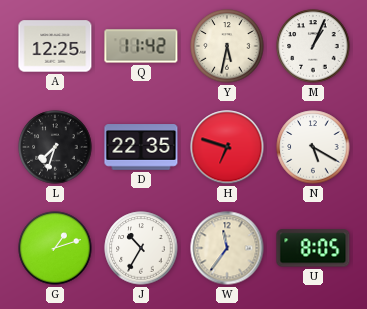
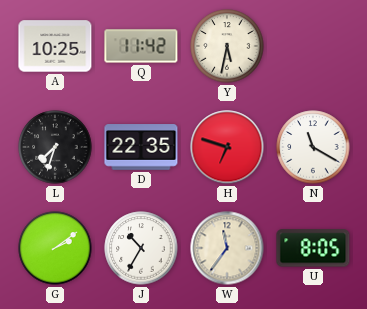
A: 12:25 -> 10:25
M: 1:04 -> none
N: 5:20 -> 11:20
G: 1:12 -> 2:09
